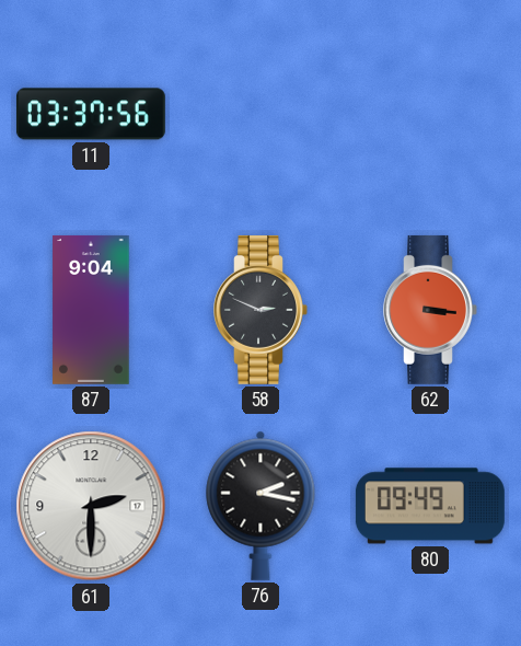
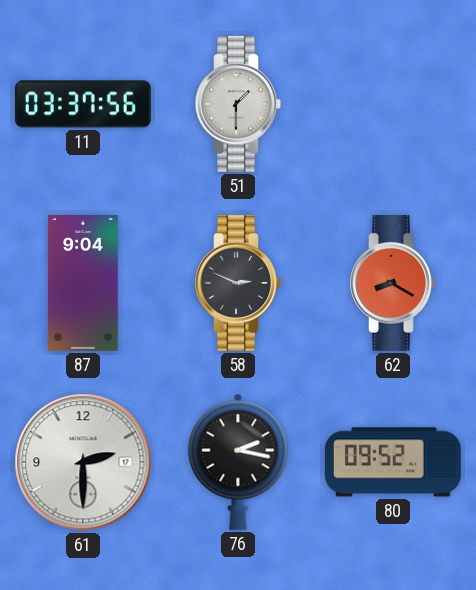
51: none -> 1:30
62: 3:16 -> 8:20
80: 09:49 -> 09:52
